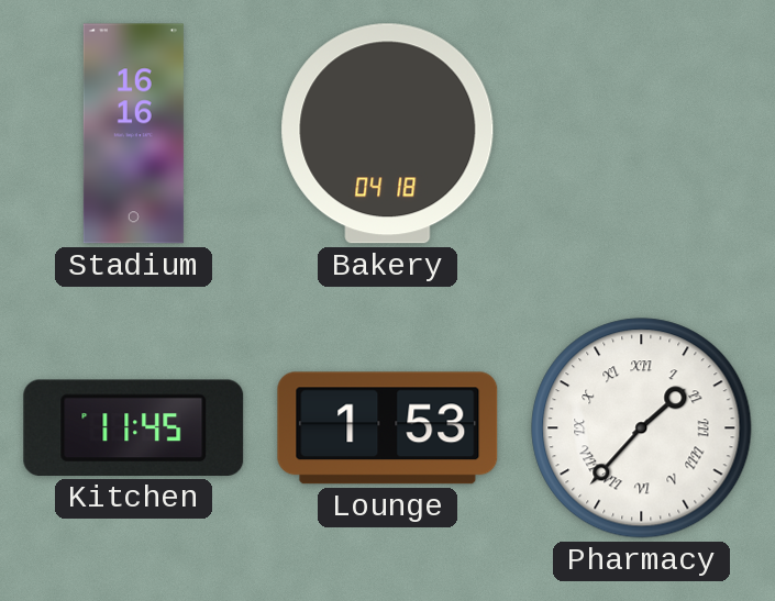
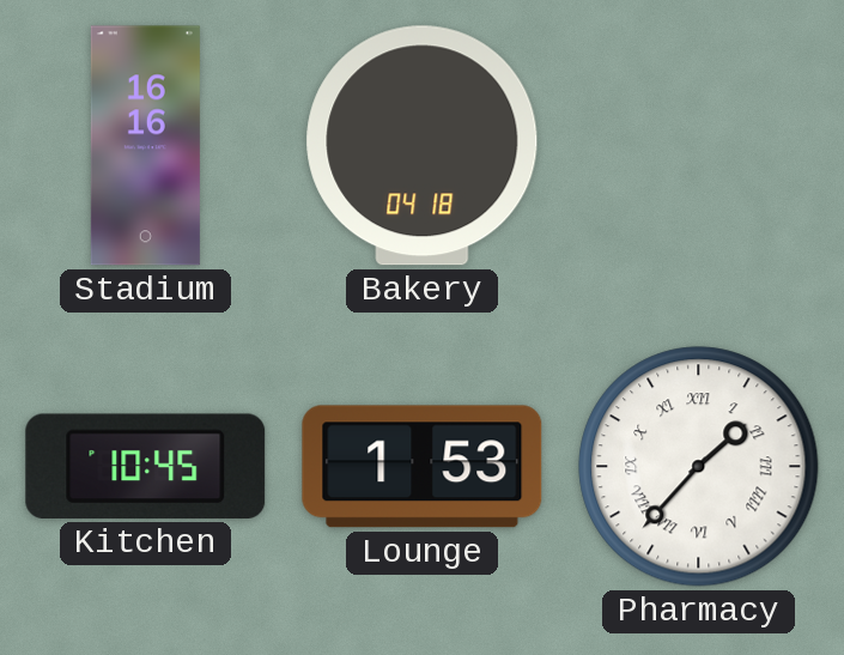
Kitchen: 11:45 -> 10:45
